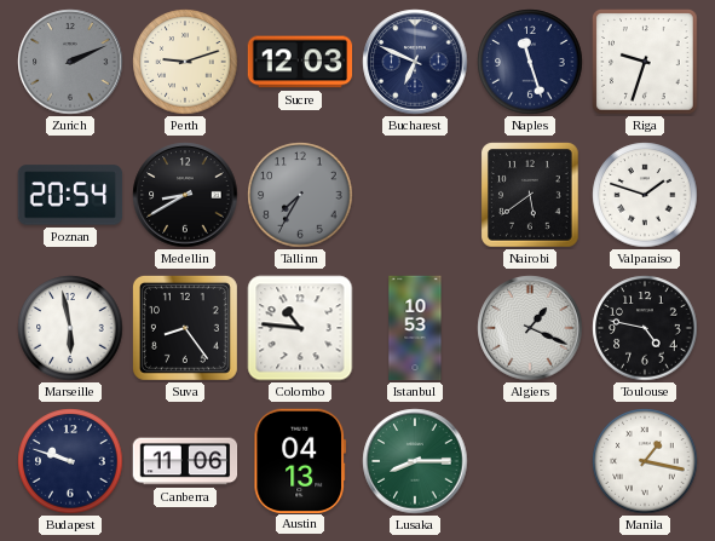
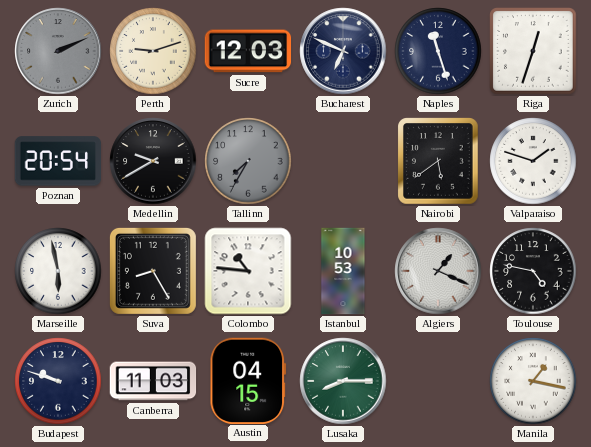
Riga: 9:33 -> 12:33
Medellin: 8:40 -> 9:40
Suva: 8:24 -> 8:25
Canberra: 11:06 -> 11:03
Austin: 04:13 -> 04:15
